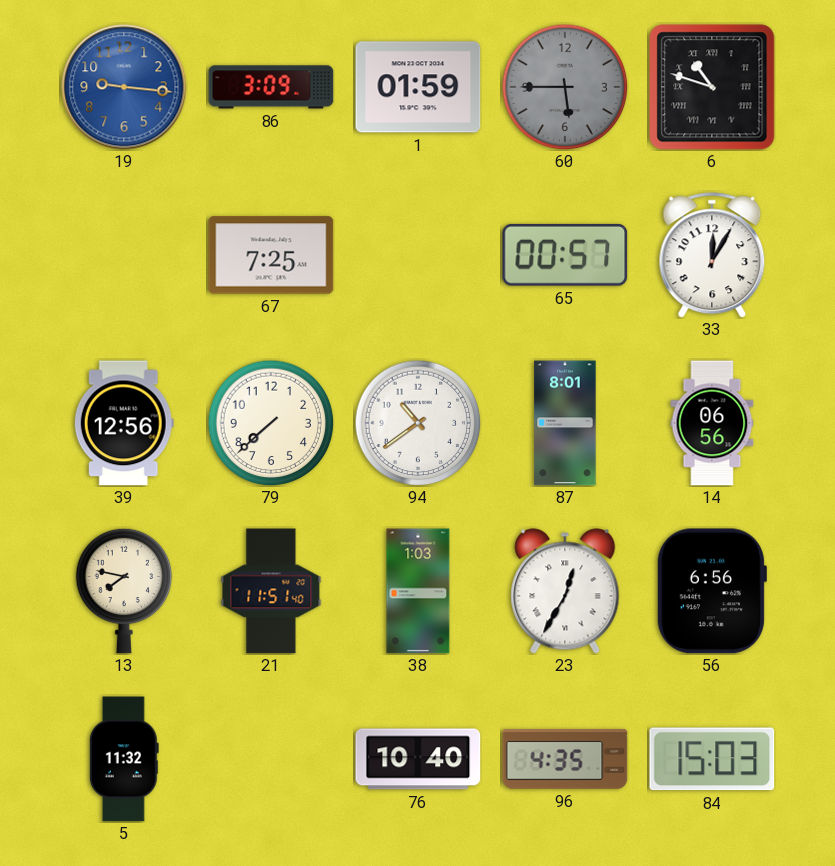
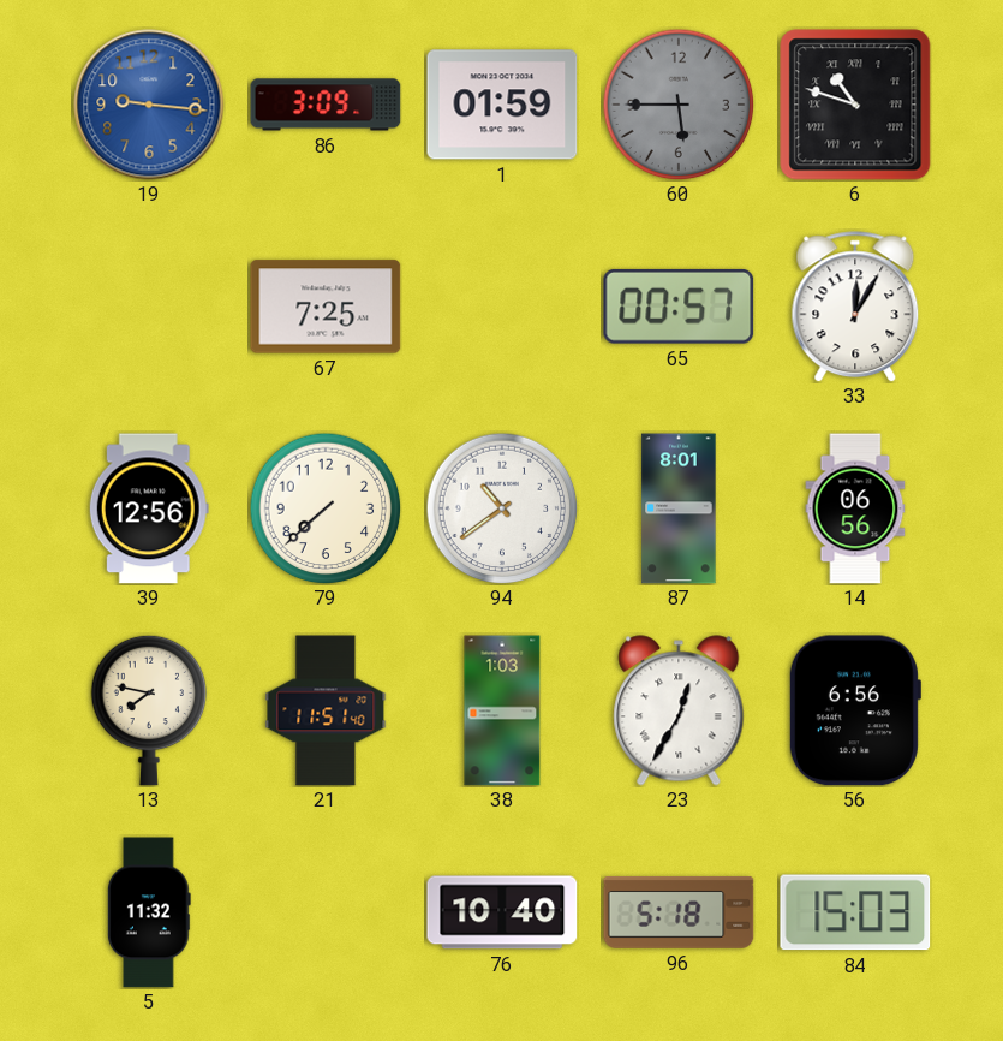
96: 4:35 -> 5:18
